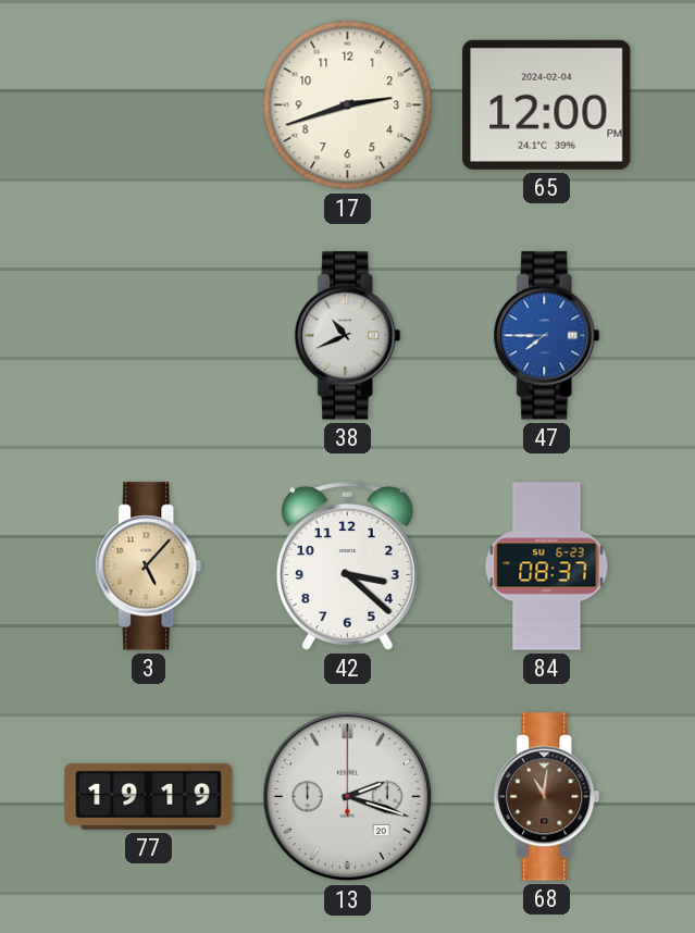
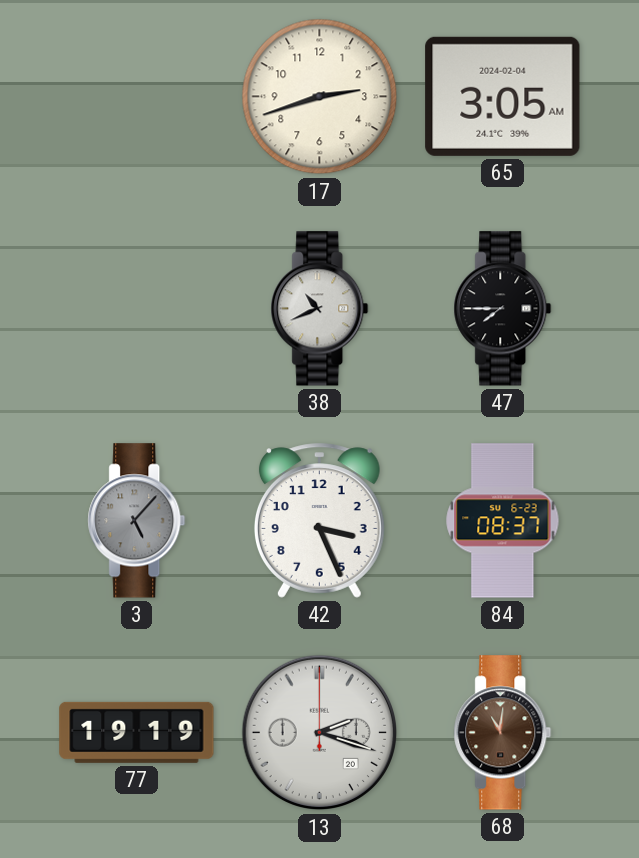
65: 12:00 -> 3:05
47 dial: blue -> black
3 dial: champagne -> grey
42: 3:22 -> 3:26
